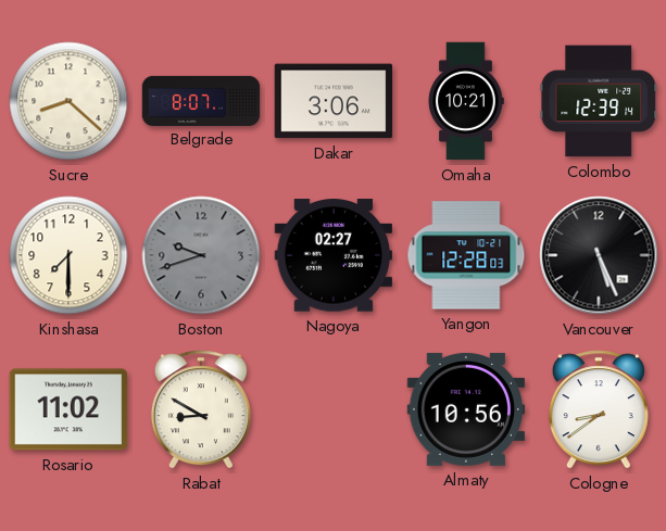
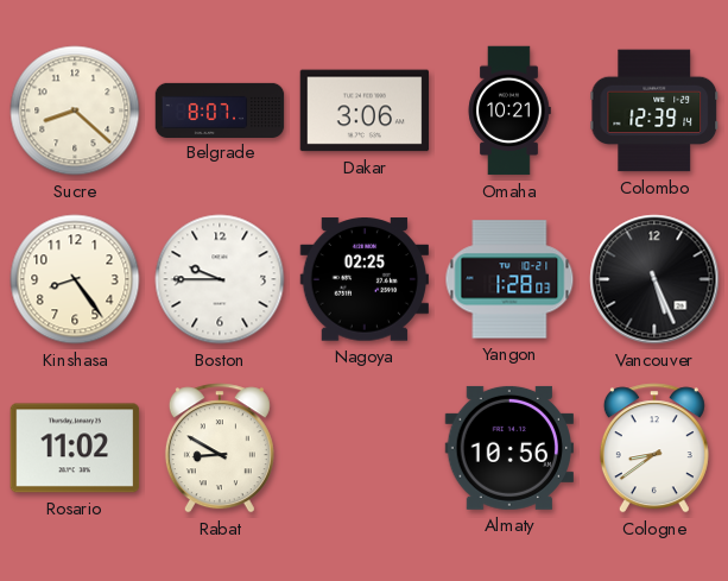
Kinshasa: 7:30 -> 8:24
Boston: 9:42 -> 9:45
Boston dial: grey -> white
Nagoya: 02:27 -> 02:25
Yangon: 12:28 -> 1:28
